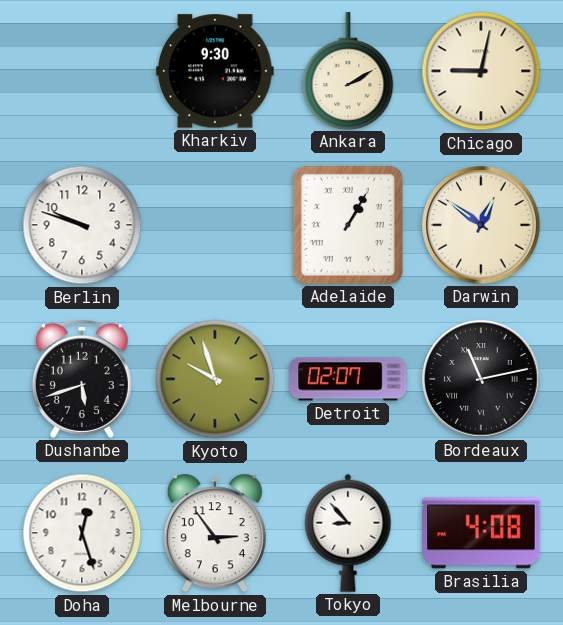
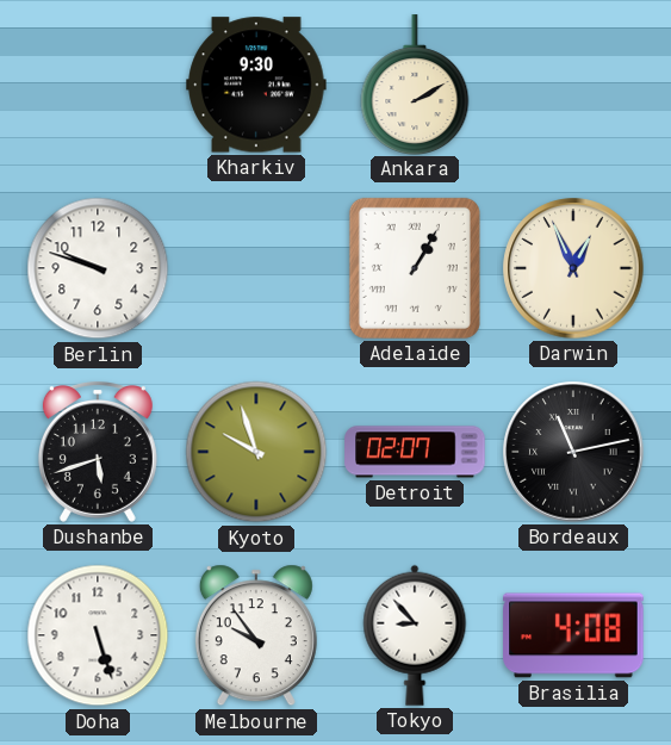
Chicago: 9:02 -> none
Darwin: 12:51 -> 12:56
Doha: 12:27 -> 5:27
Melbourne: 2:54 -> 9:54
